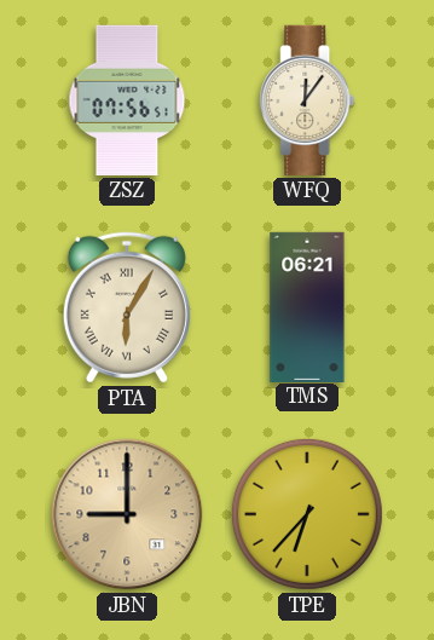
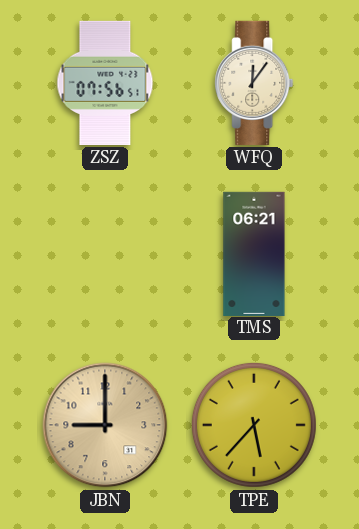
PTA: 6:05 -> none
TPE: 6:37 -> 5:37
